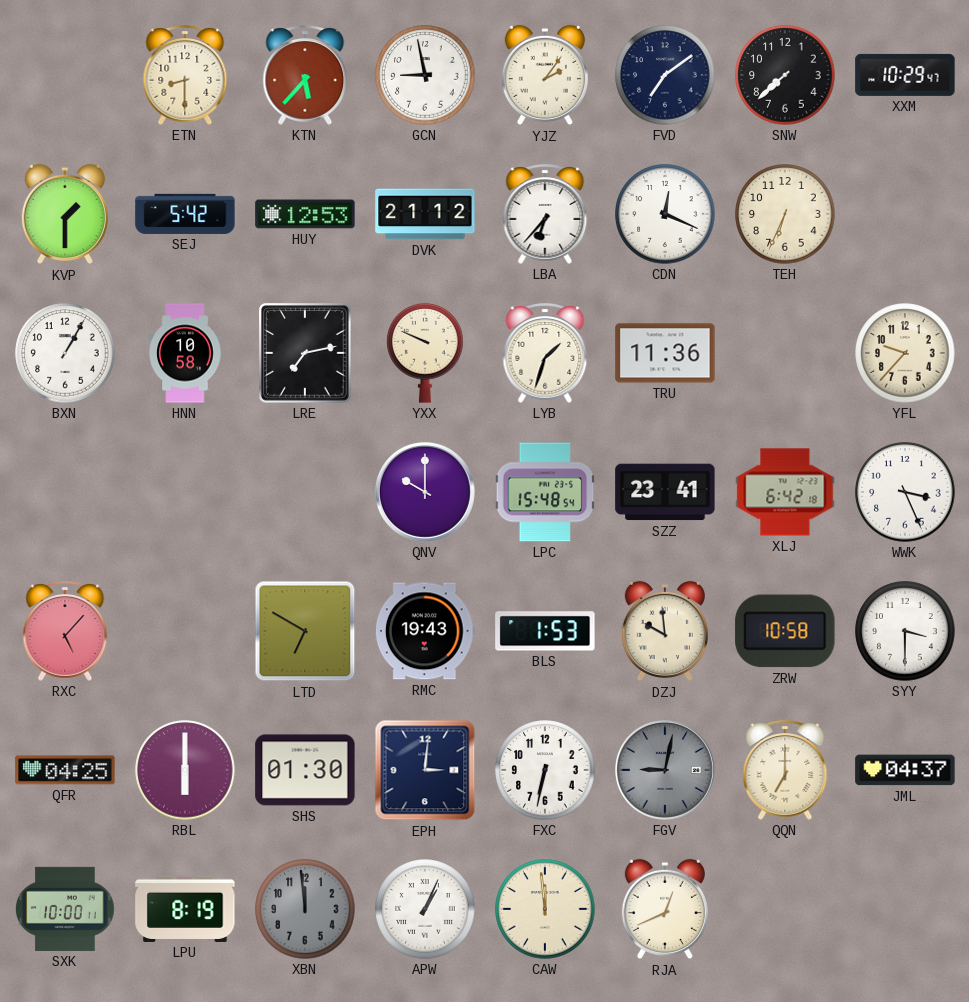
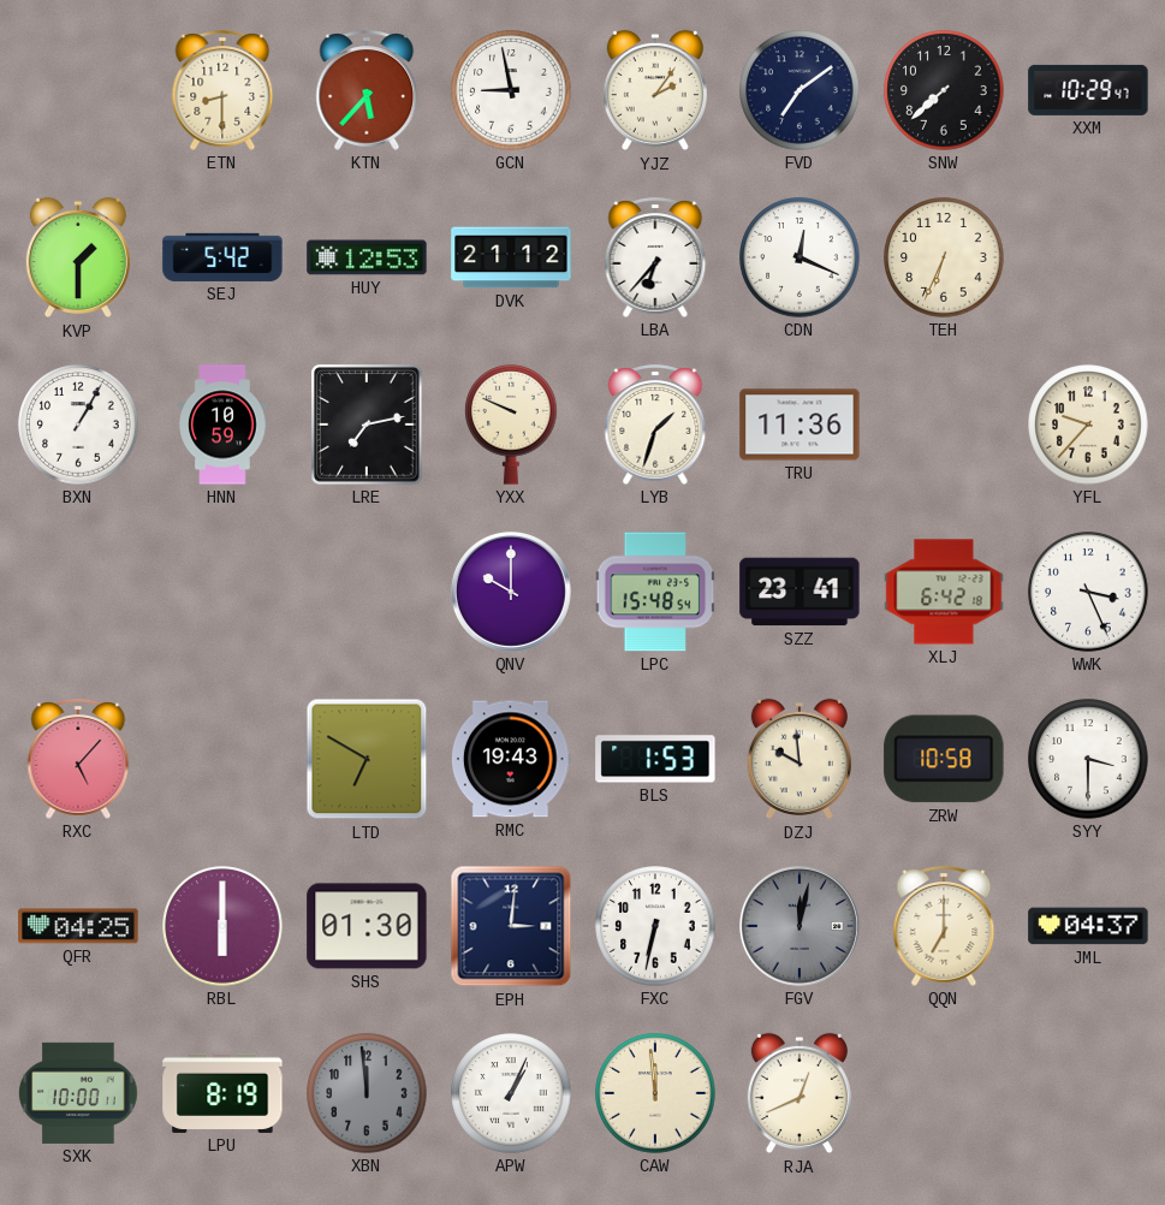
HNN: 10:58 -> 10:59
FGV: 9:02 -> 12:02
